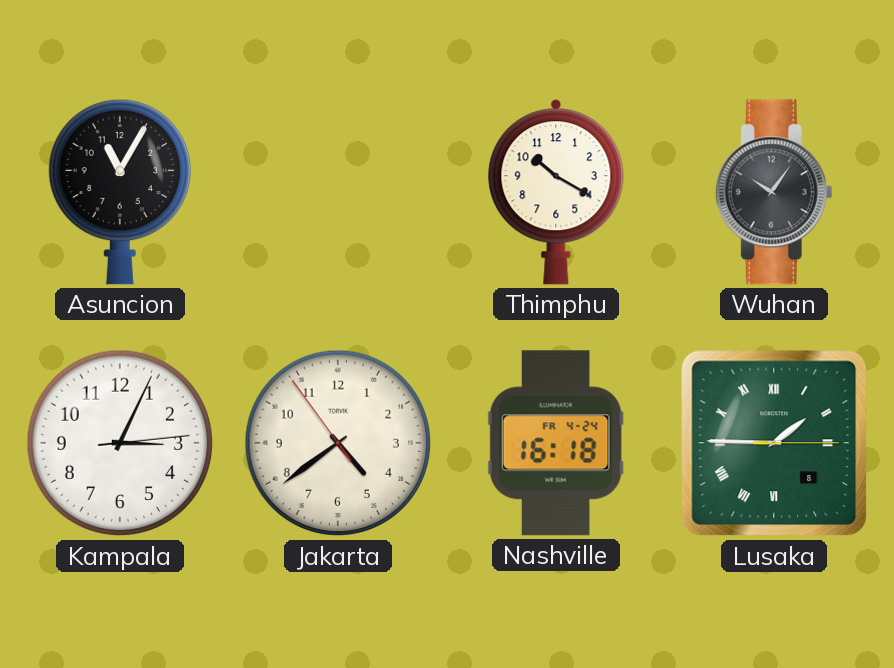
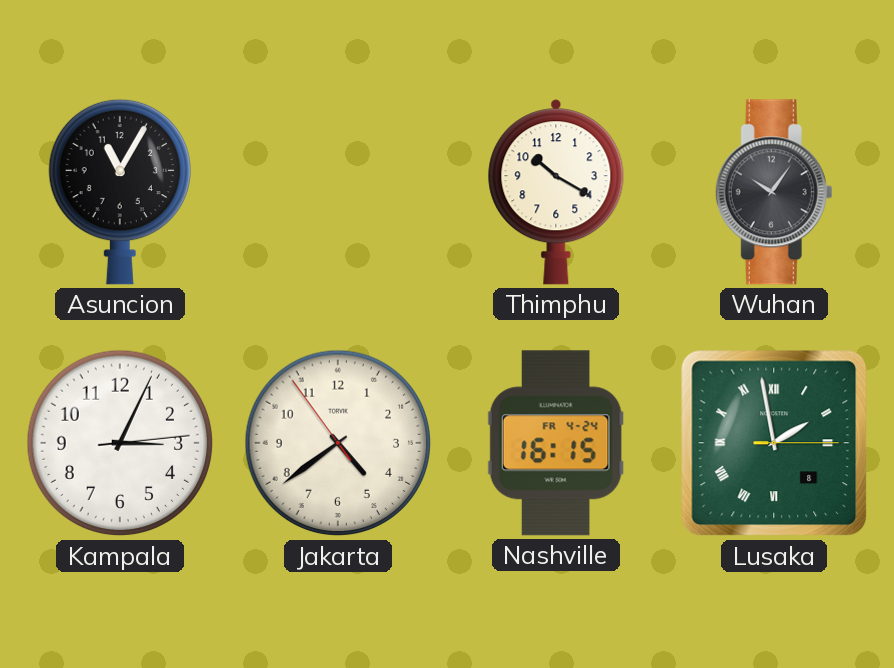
Nashville: 16:18 -> 16:15
Lusaka: 1:45 -> 1:58
